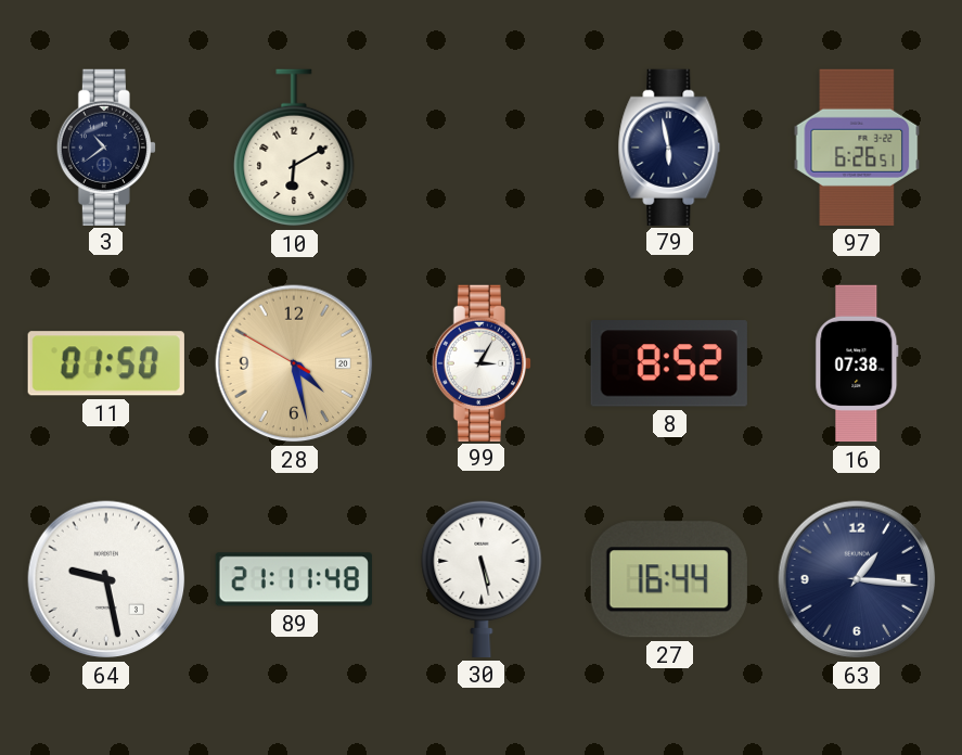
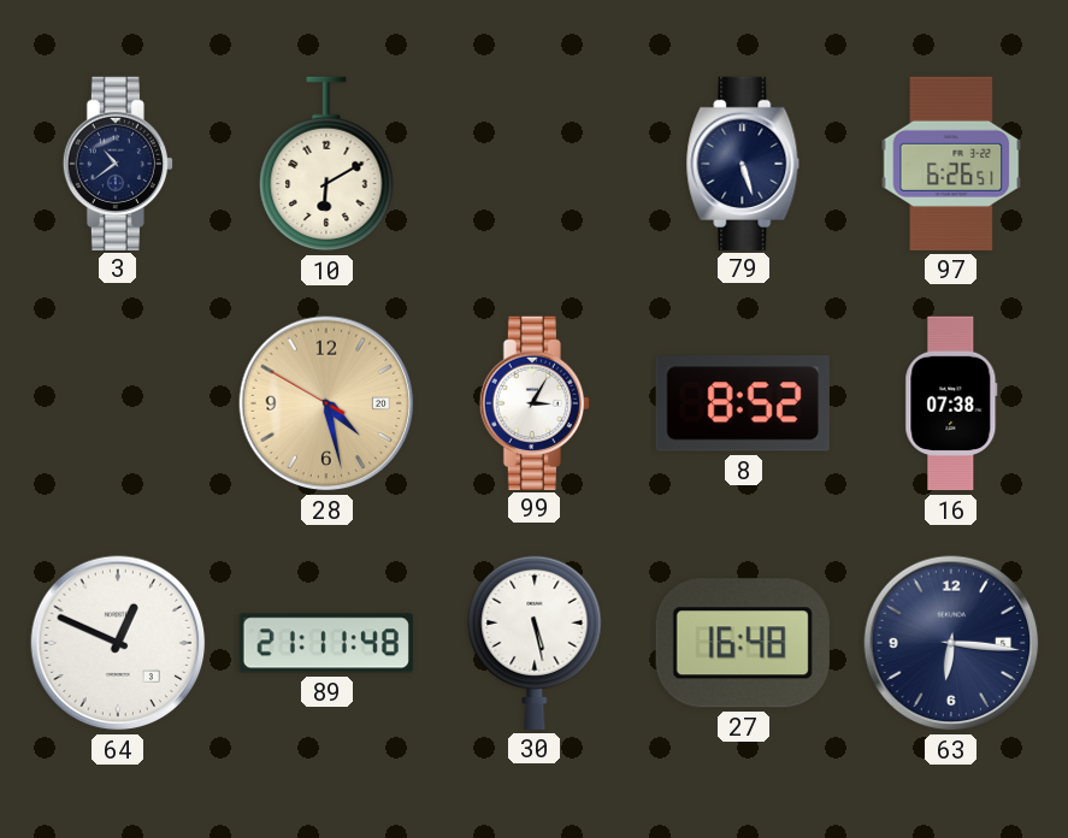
79: 5:58 -> 5:27
11: 01:50 -> none
64: 9:28 -> 12:49
27: 16:44 -> 16:48
63: 1:16 -> 6:16
